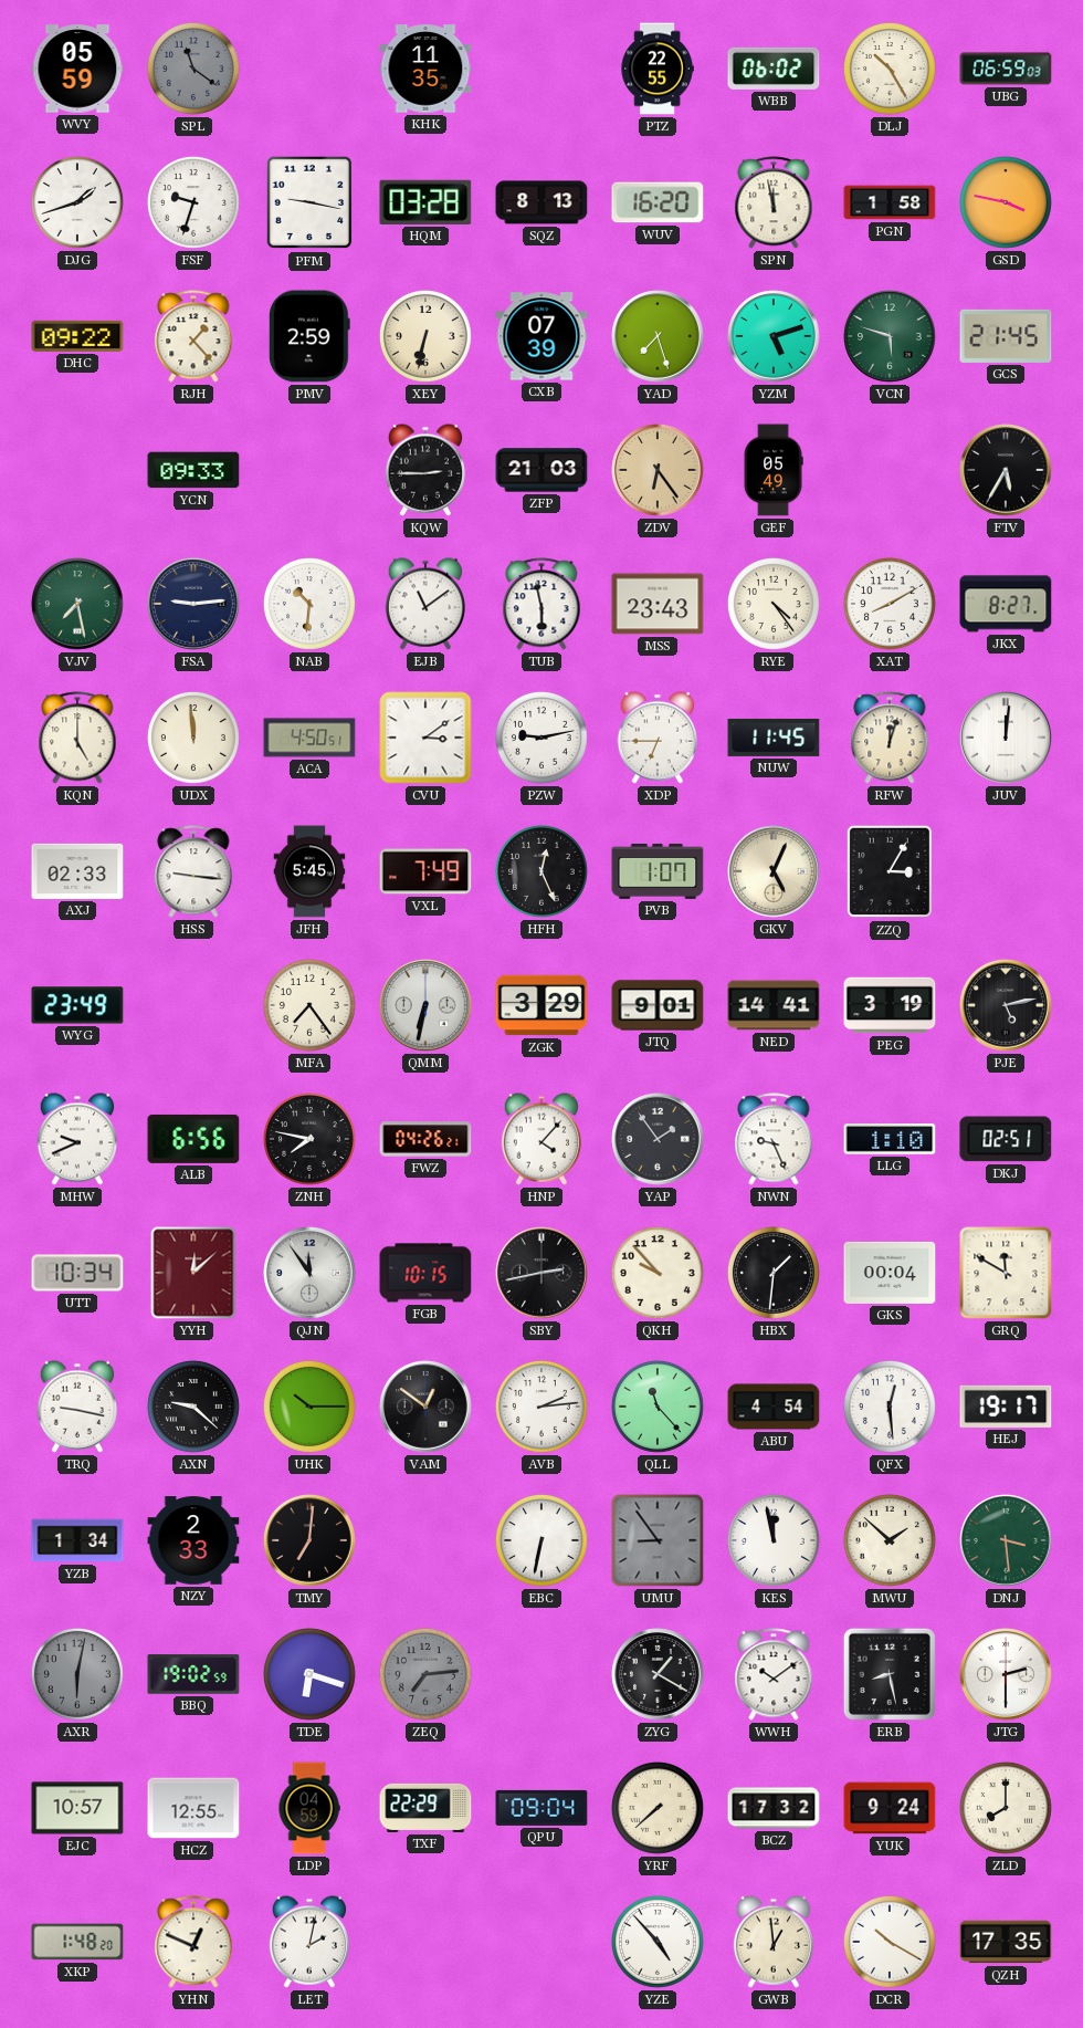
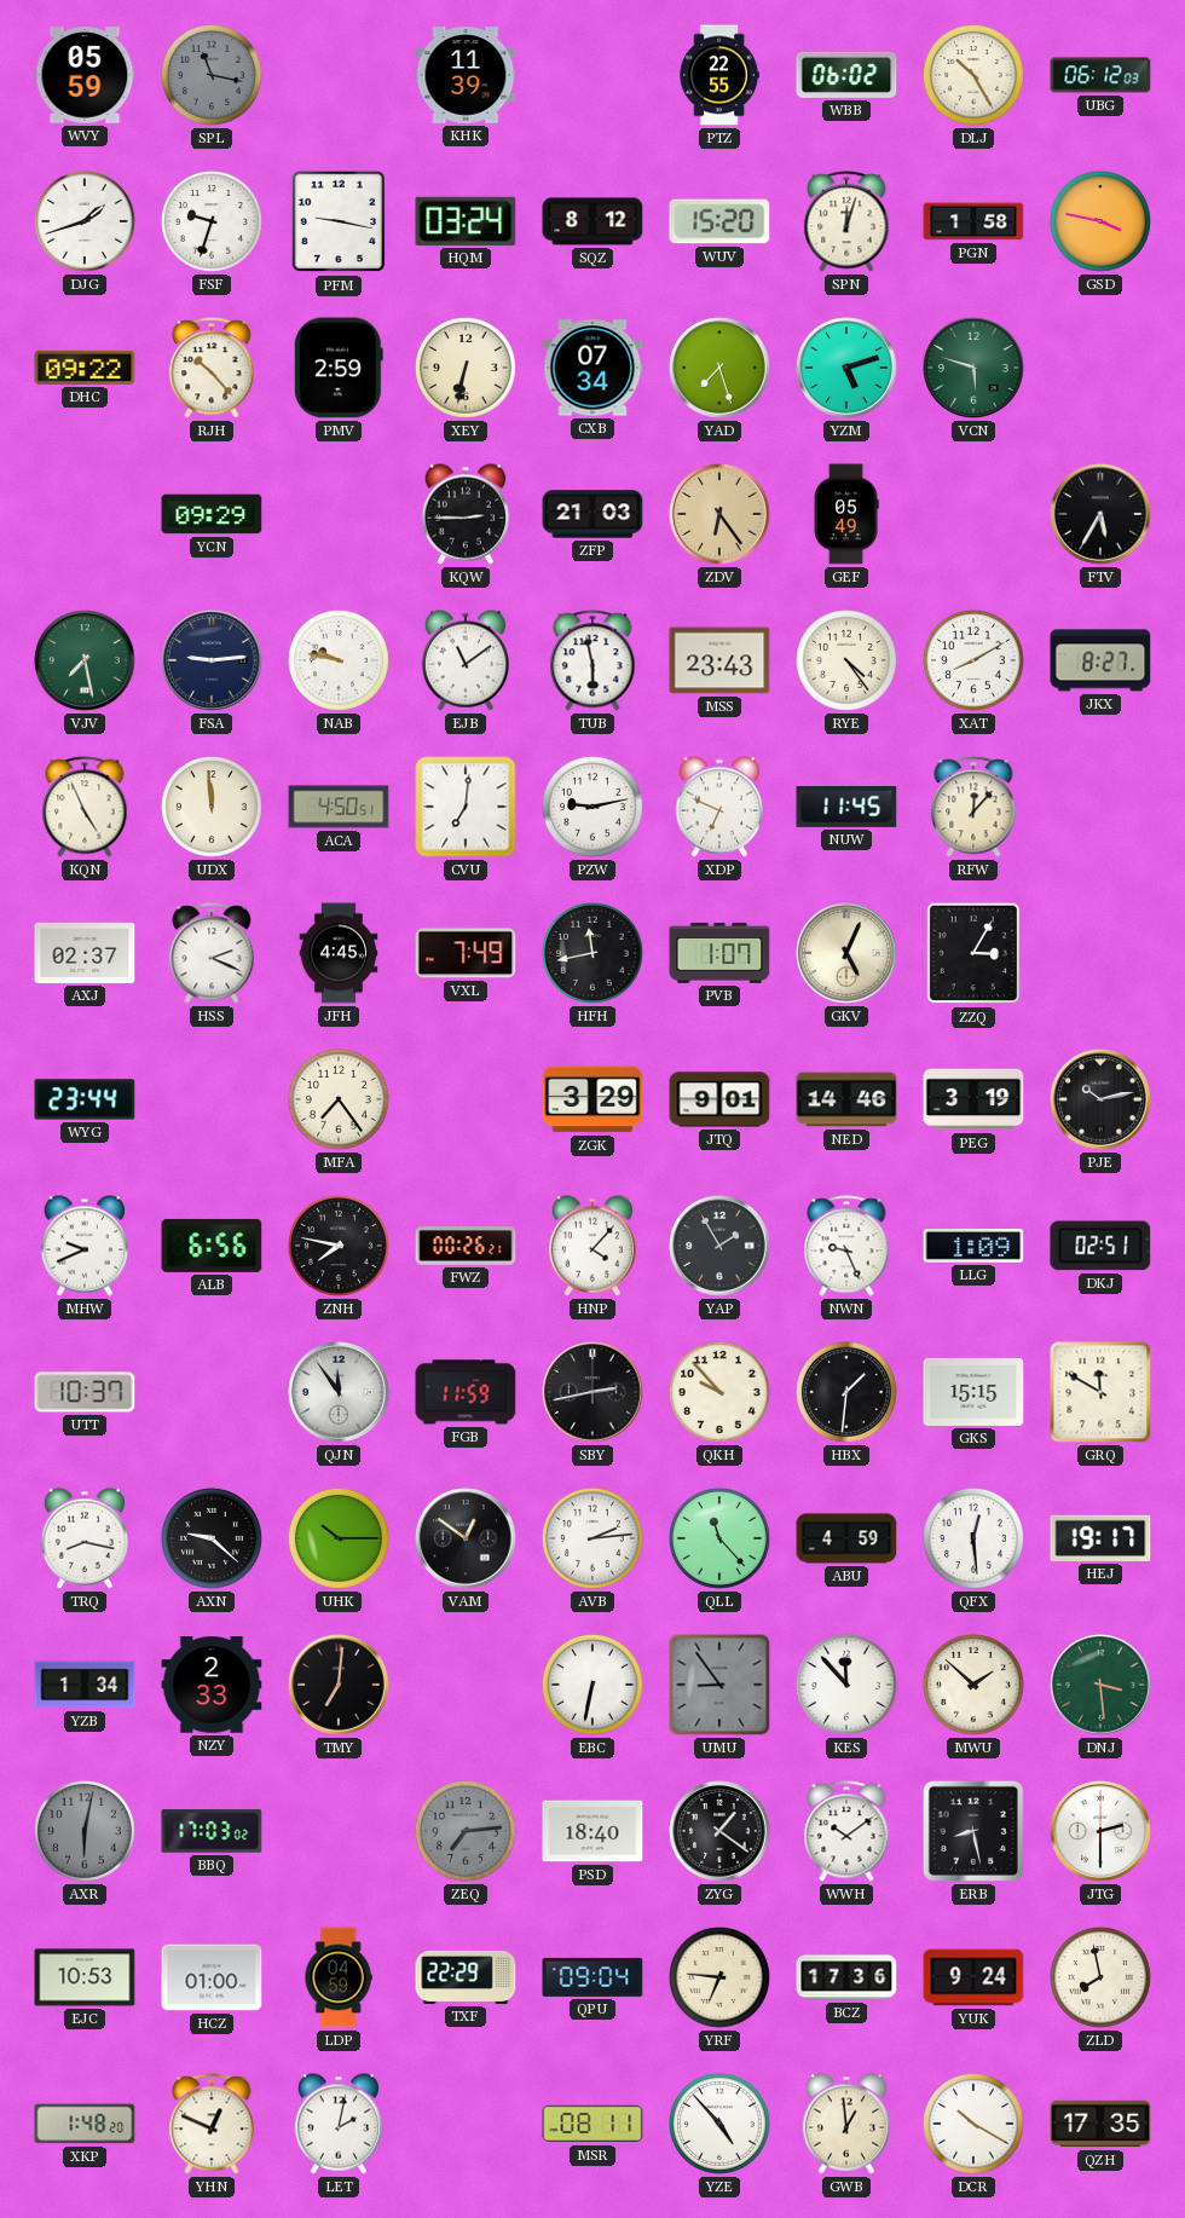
SPL: 11:21 -> 11:17
KHK: 11:35 -> 11:39
UBG: 06:59 -> 06:12
HQM: 03:28 -> 03:24
SQZ: 8:13 -> 8:12
WUV: 16:20 -> 15:20
SPN: 11:58 -> 12:03
RJH: 1:23 -> 10:23
CXB: 07:39 -> 07:34
GCS: 21:45 -> none
YCN: 09:33 -> 09:29
NAB: 10:31 -> 9:47
KQN: 5:00 -> 4:56
CVU: 3:09 -> 7:01
XDP: 6:45 -> 6:49
RFW: 12:03 -> 12:07
JUV: 12:01 -> none
AXJ: 02:33 -> 02:37
HSS: 9:16 -> 2:19
JFH: 5:45 -> 4:45
HFH: 12:26 -> 11:43
WYG: 23:49 -> 23:44
QMM: 6:32 -> none
NED: 14:41 -> 14:46
PJE: 5:13 -> 10:13
FWZ: 04:26 -> 00:26
YAP: 1:54 -> 1:55
LLG: 1:10 -> 1:09
UTT: 10:34 -> 10:37
YYH: 12:08 -> none
FGB: 10:15 -> 11:59
GKS: 00:04 -> 15:15
TRQ: 9:17 -> 8:17
ABU: 4:54 -> 4:59
KES: 11:58 -> 11:53
BBQ: 19:02 -> 17:03
TDE: 6:18 -> none
PSD: none -> 18:40
ZYG: 1:20 -> 1:21
EJC: 10:57 -> 10:53
HCZ: 12:55 -> 01:00
YRF: 7:38 -> 6:46
BCZ: 17:32 -> 17:36
ZLD: 8:00 -> 7:58
MSR: none -> 08:11
